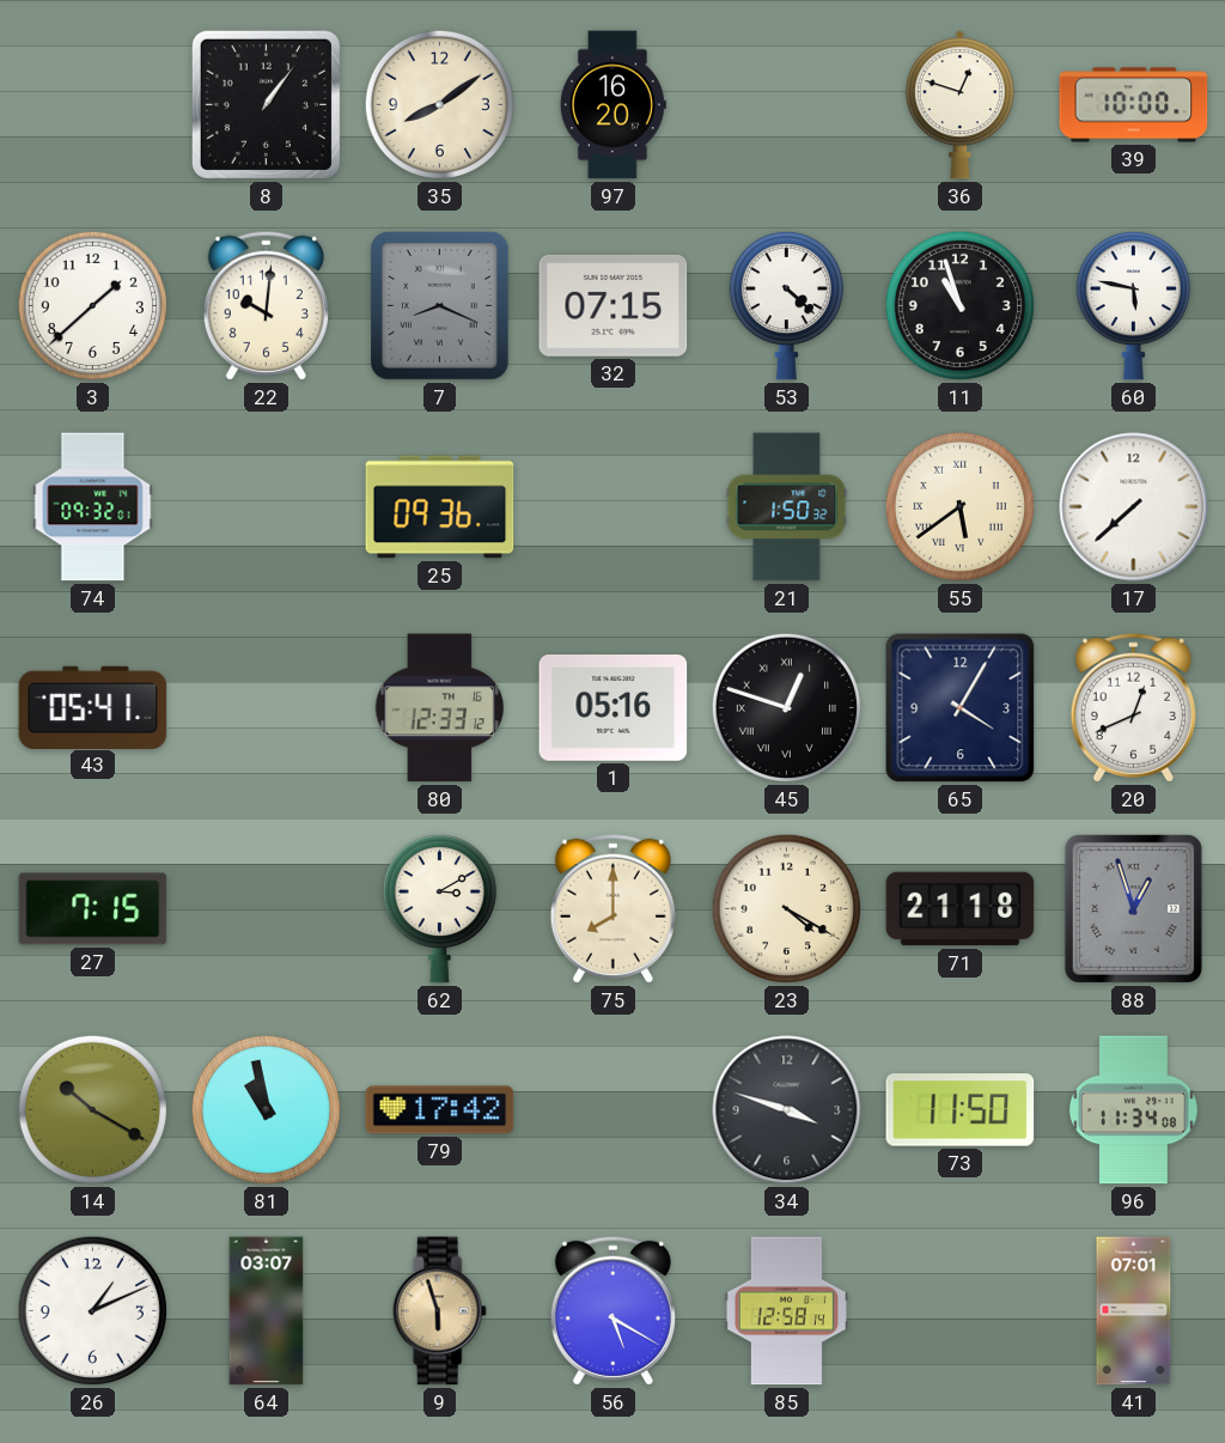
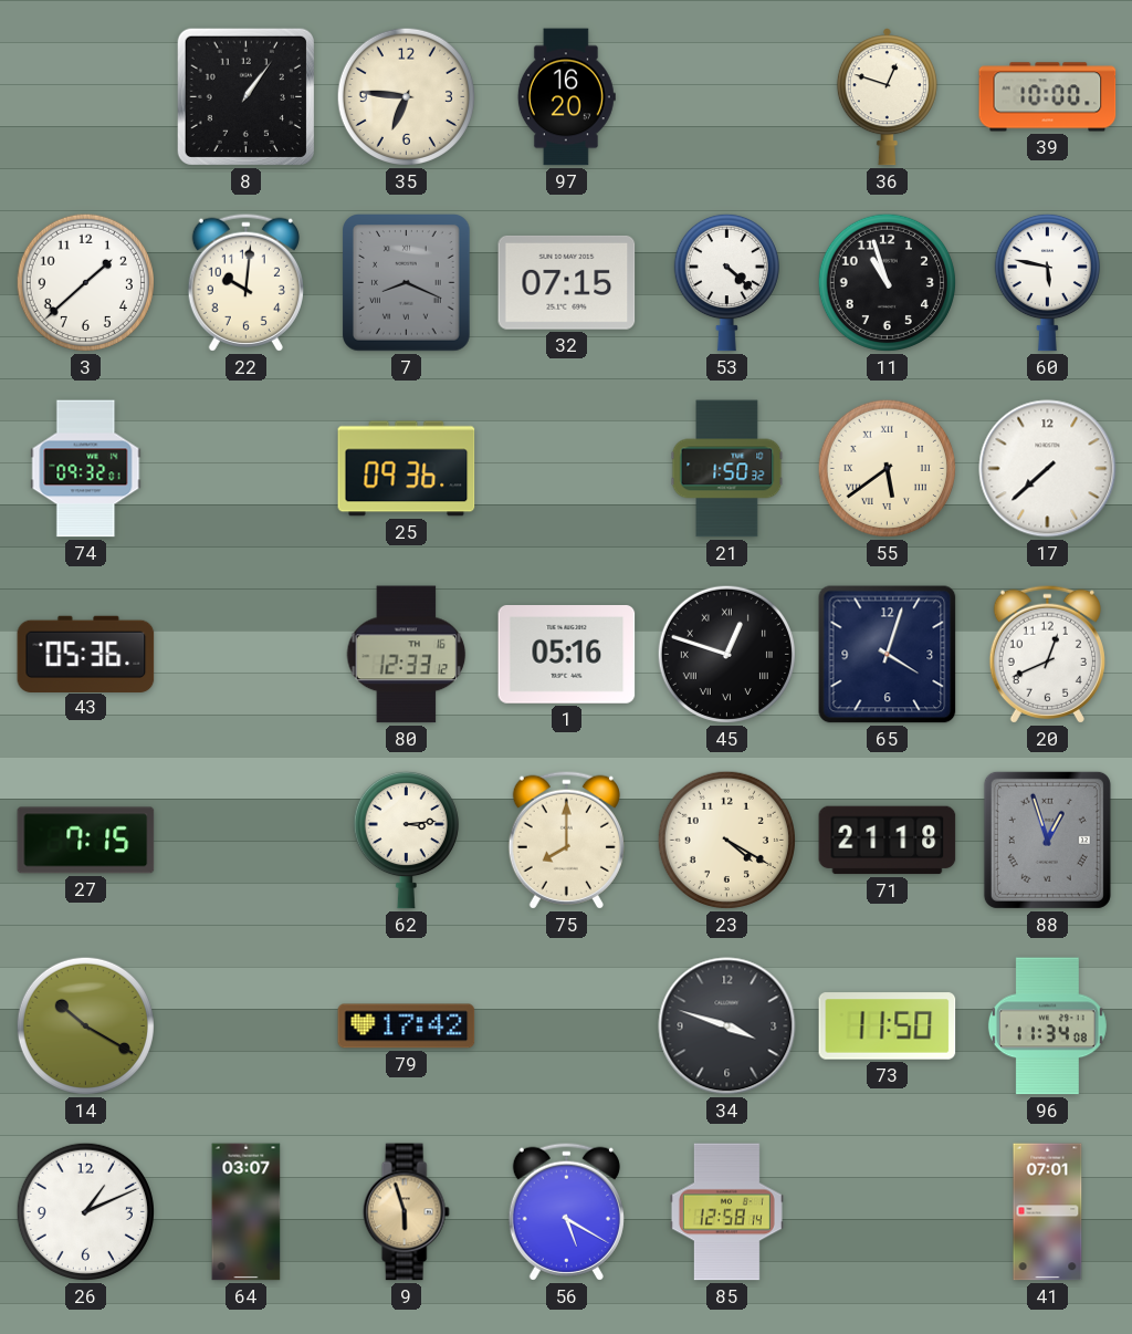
35: 8:09 -> 6:46
43: 05:41 -> 05:36
65: 4:05 -> 4:03
62: 3:10 -> 3:14
81: 10:58 -> none
